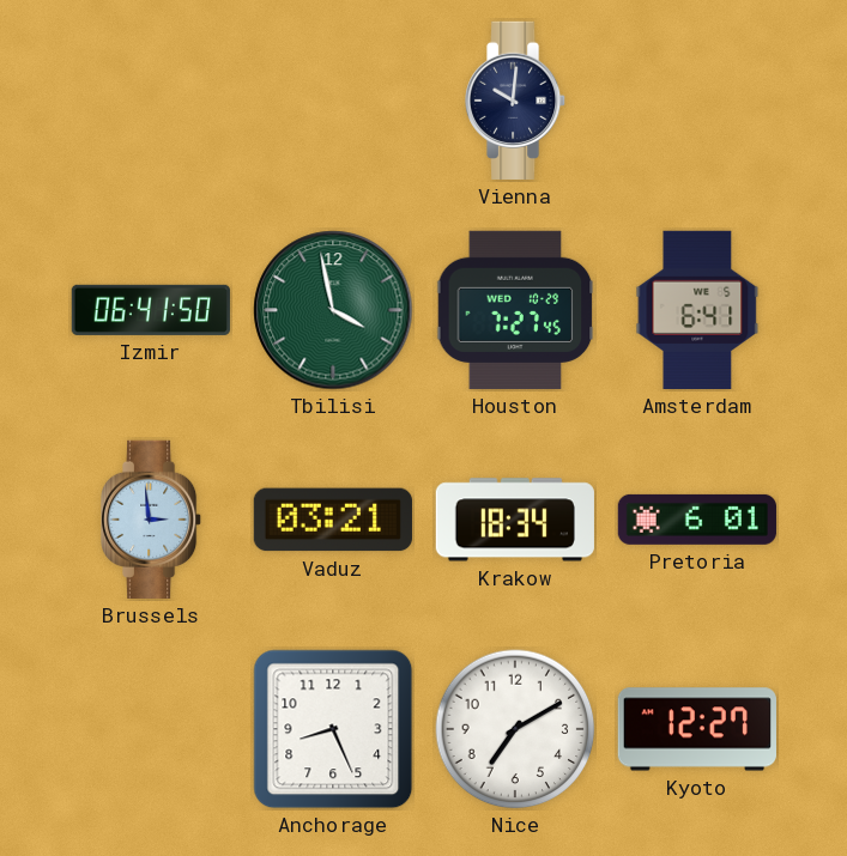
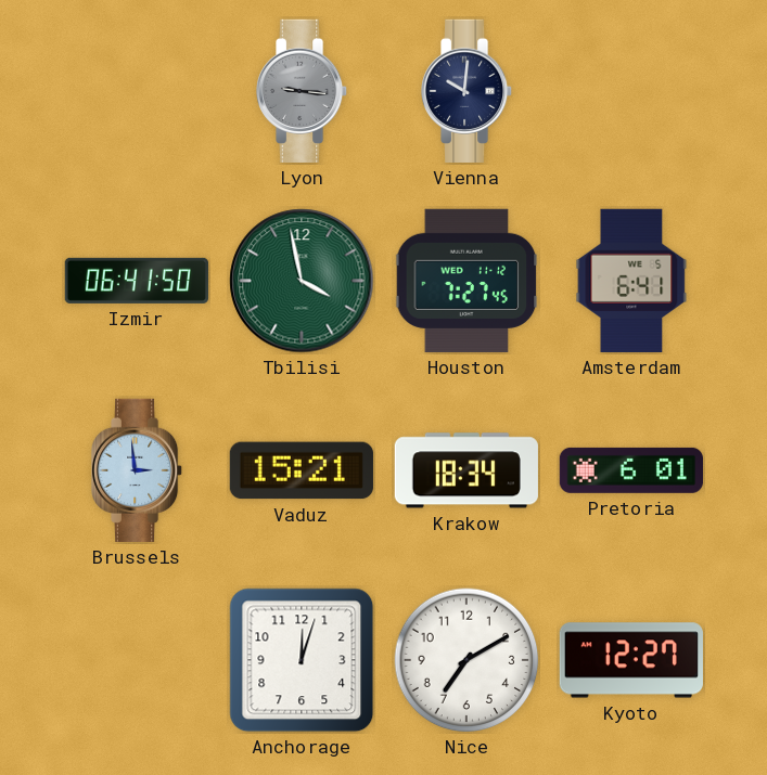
Lyon: none -> 9:16
Houston date: WED 10-29 -> WED 11-12
Vaduz: 03:21 -> 15:21
Anchorage: 8:26 -> 12:03
